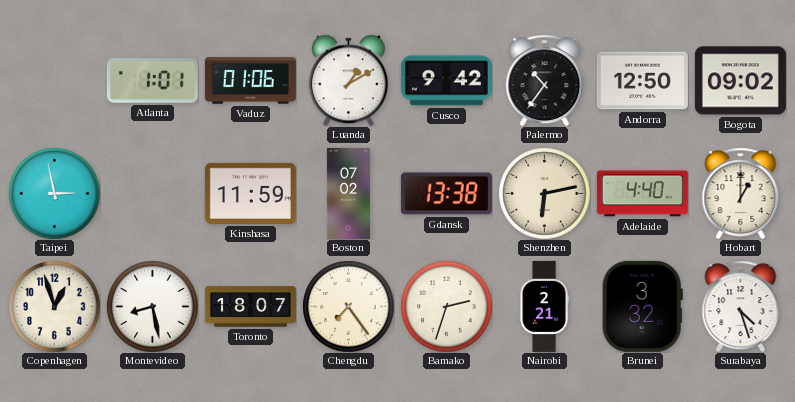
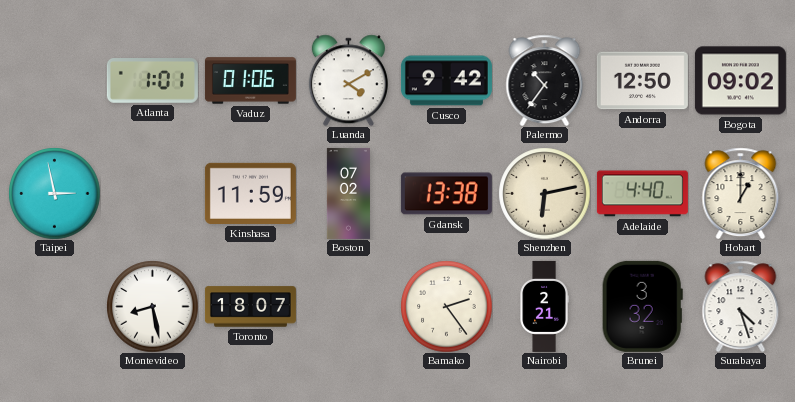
Luanda: 1:10 -> 4:10
Copenhagen: 12:57 -> none
Chengdu: 7:24 -> none
Bamako: 2:33 -> 2:24
